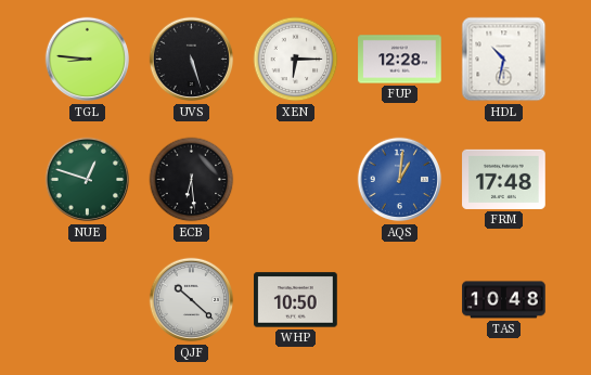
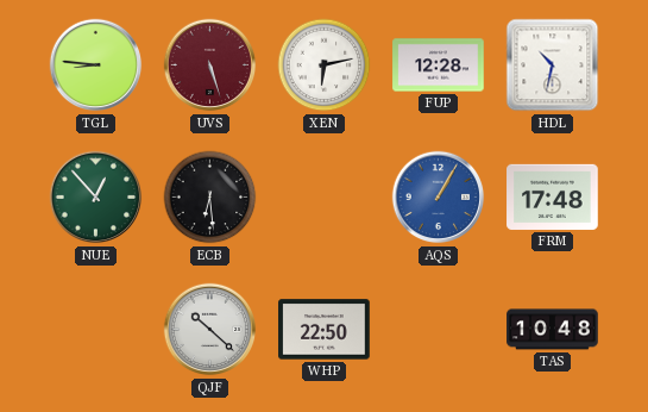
UVS dial: black -> burgundy
XEN: 6:15 -> 6:13
NUE: 12:48 -> 12:53
AQS: 1:01 -> 1:05
WHP: 10:50 -> 22:50
